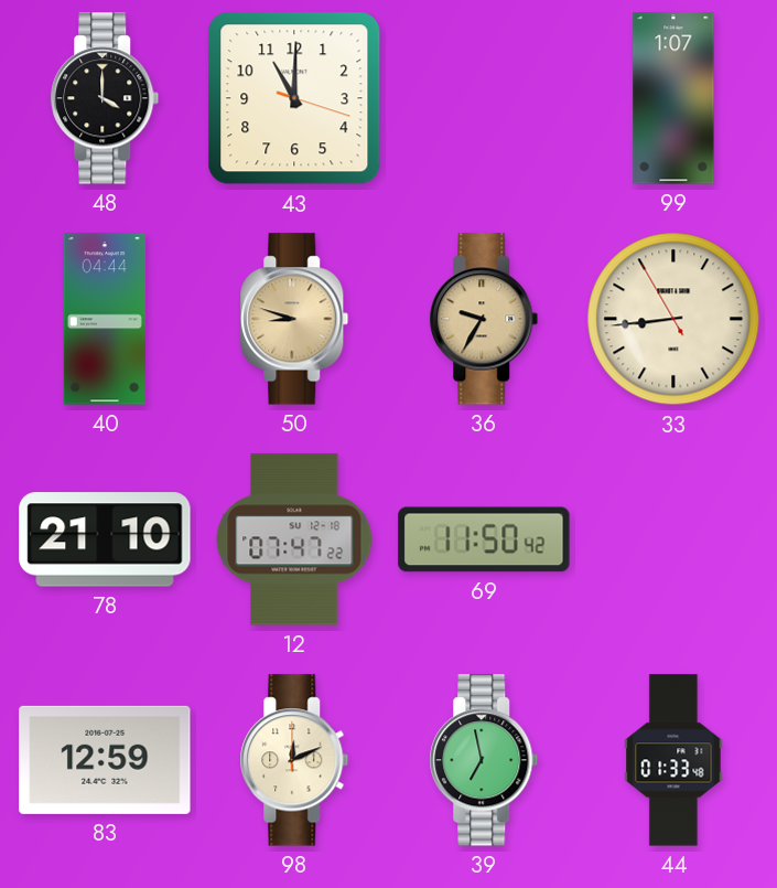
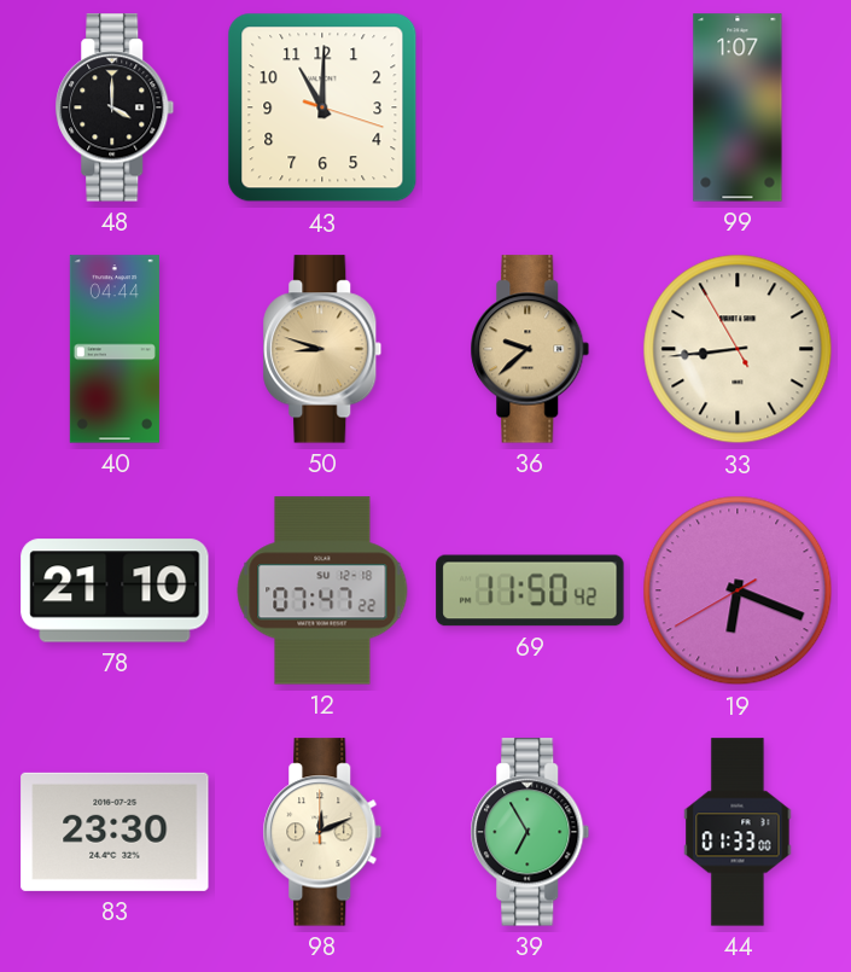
36: 9:35 -> 9:38
19: none -> 6:18
83: 12:59 -> 23:30
39: 6:58 -> 6:55
44: 01:33:48 -> 01:33:00
